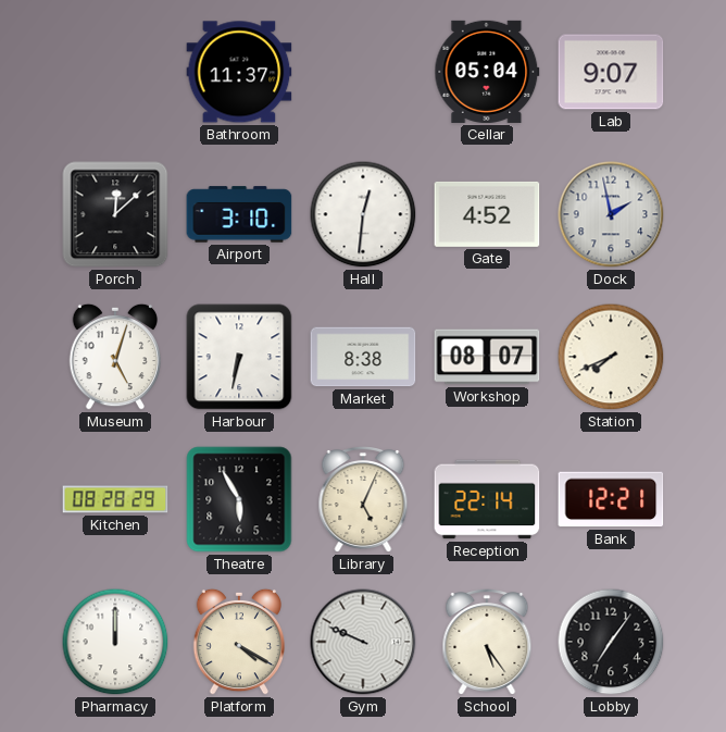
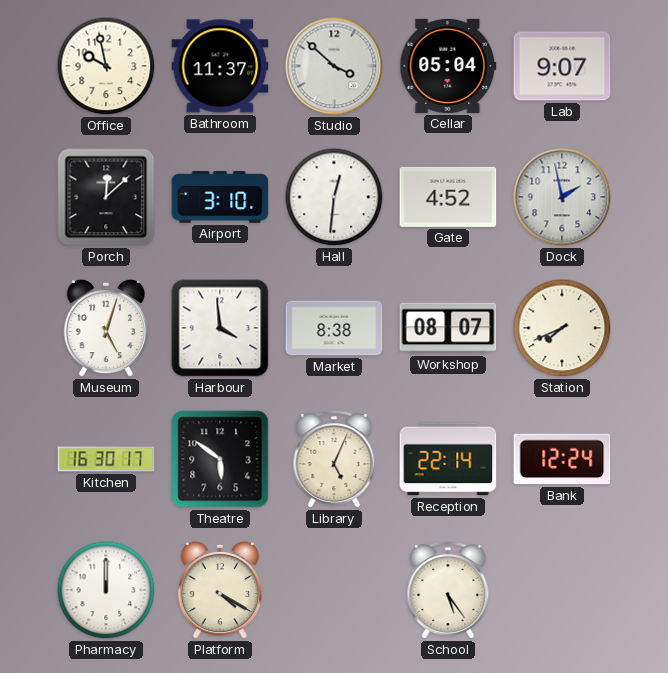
Office: none -> 9:58
Studio: none -> 3:52
Harbour: 6:32 -> 3:59
Kitchen: 08:28 -> 16:30
Theatre: 5:55 -> 5:51
Bank: 12:21 -> 12:24
Gym: 9:49 -> none
Lobby: 7:06 -> none
